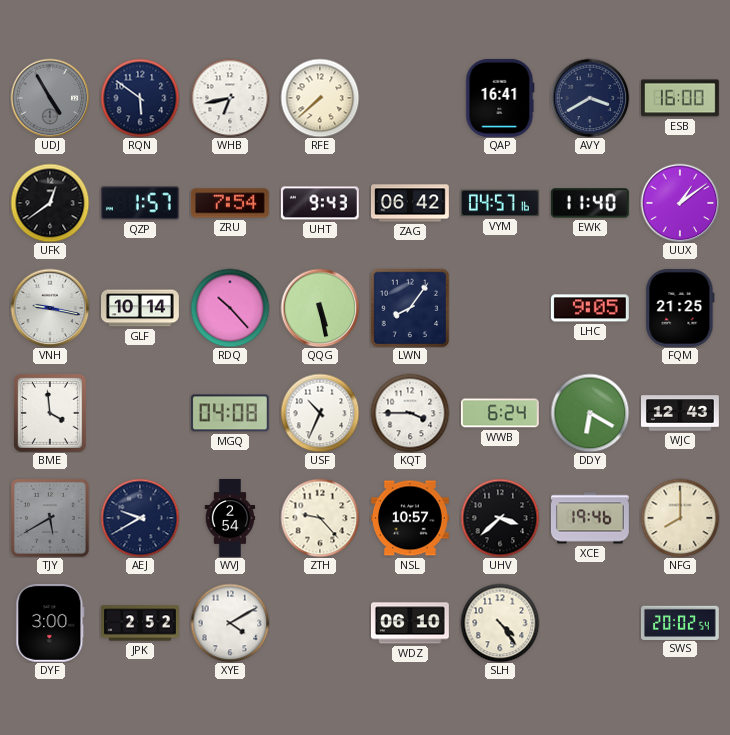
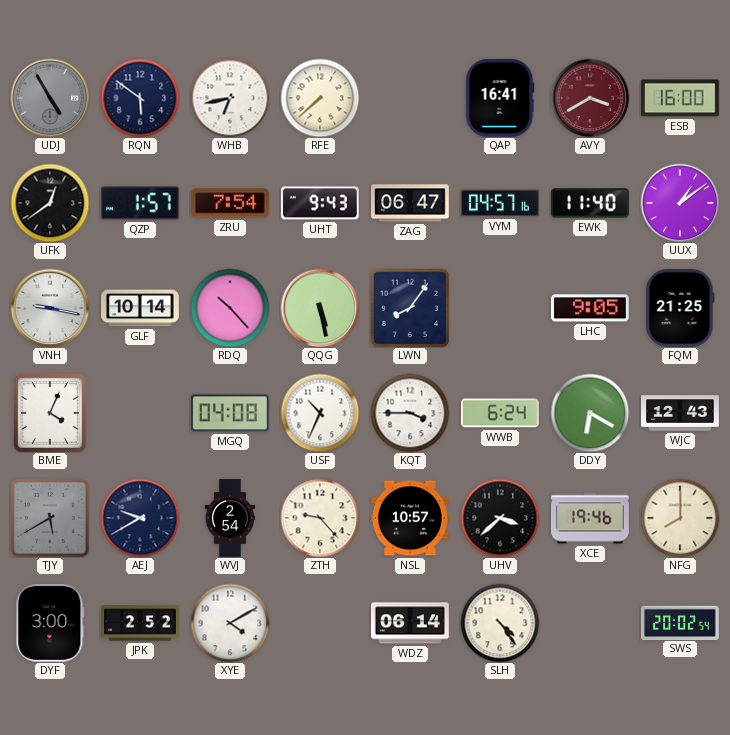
AVY dial: navy -> burgundy
ZAG: 06:42 -> 06:47
BME: 3:59 -> 4:04
WDZ: 06:10 -> 06:14
